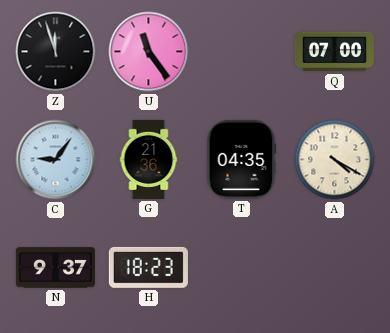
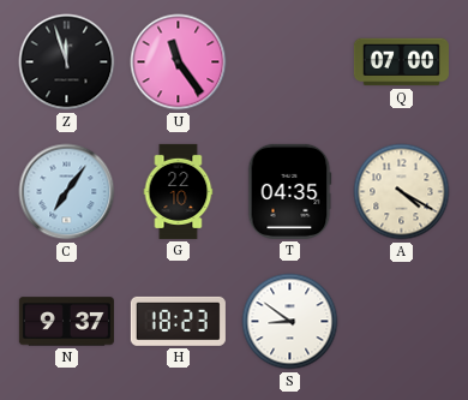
C: 9:06 -> 7:06
G: 21:36 -> 22:10
S: none -> 8:51
